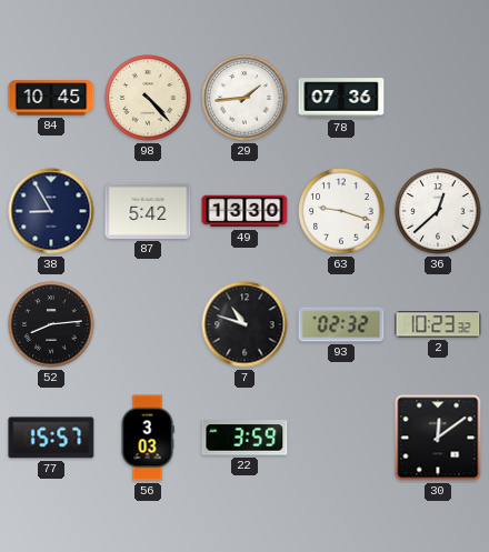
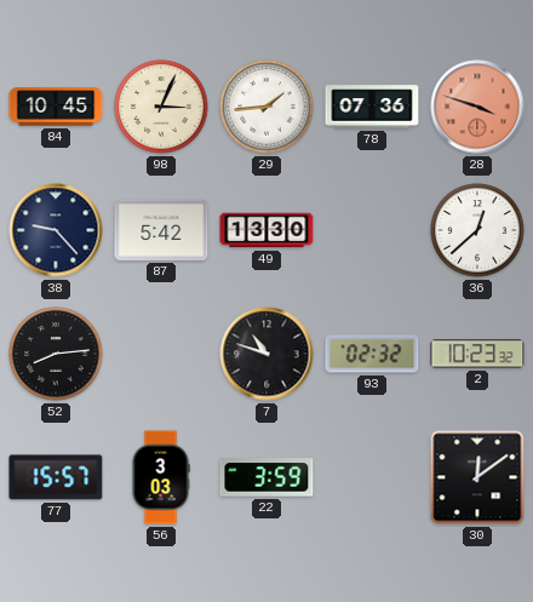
98: 4:23 -> 3:04
28: none -> 3:48
38: 8:55 -> 9:23
63: 9:18 -> none
